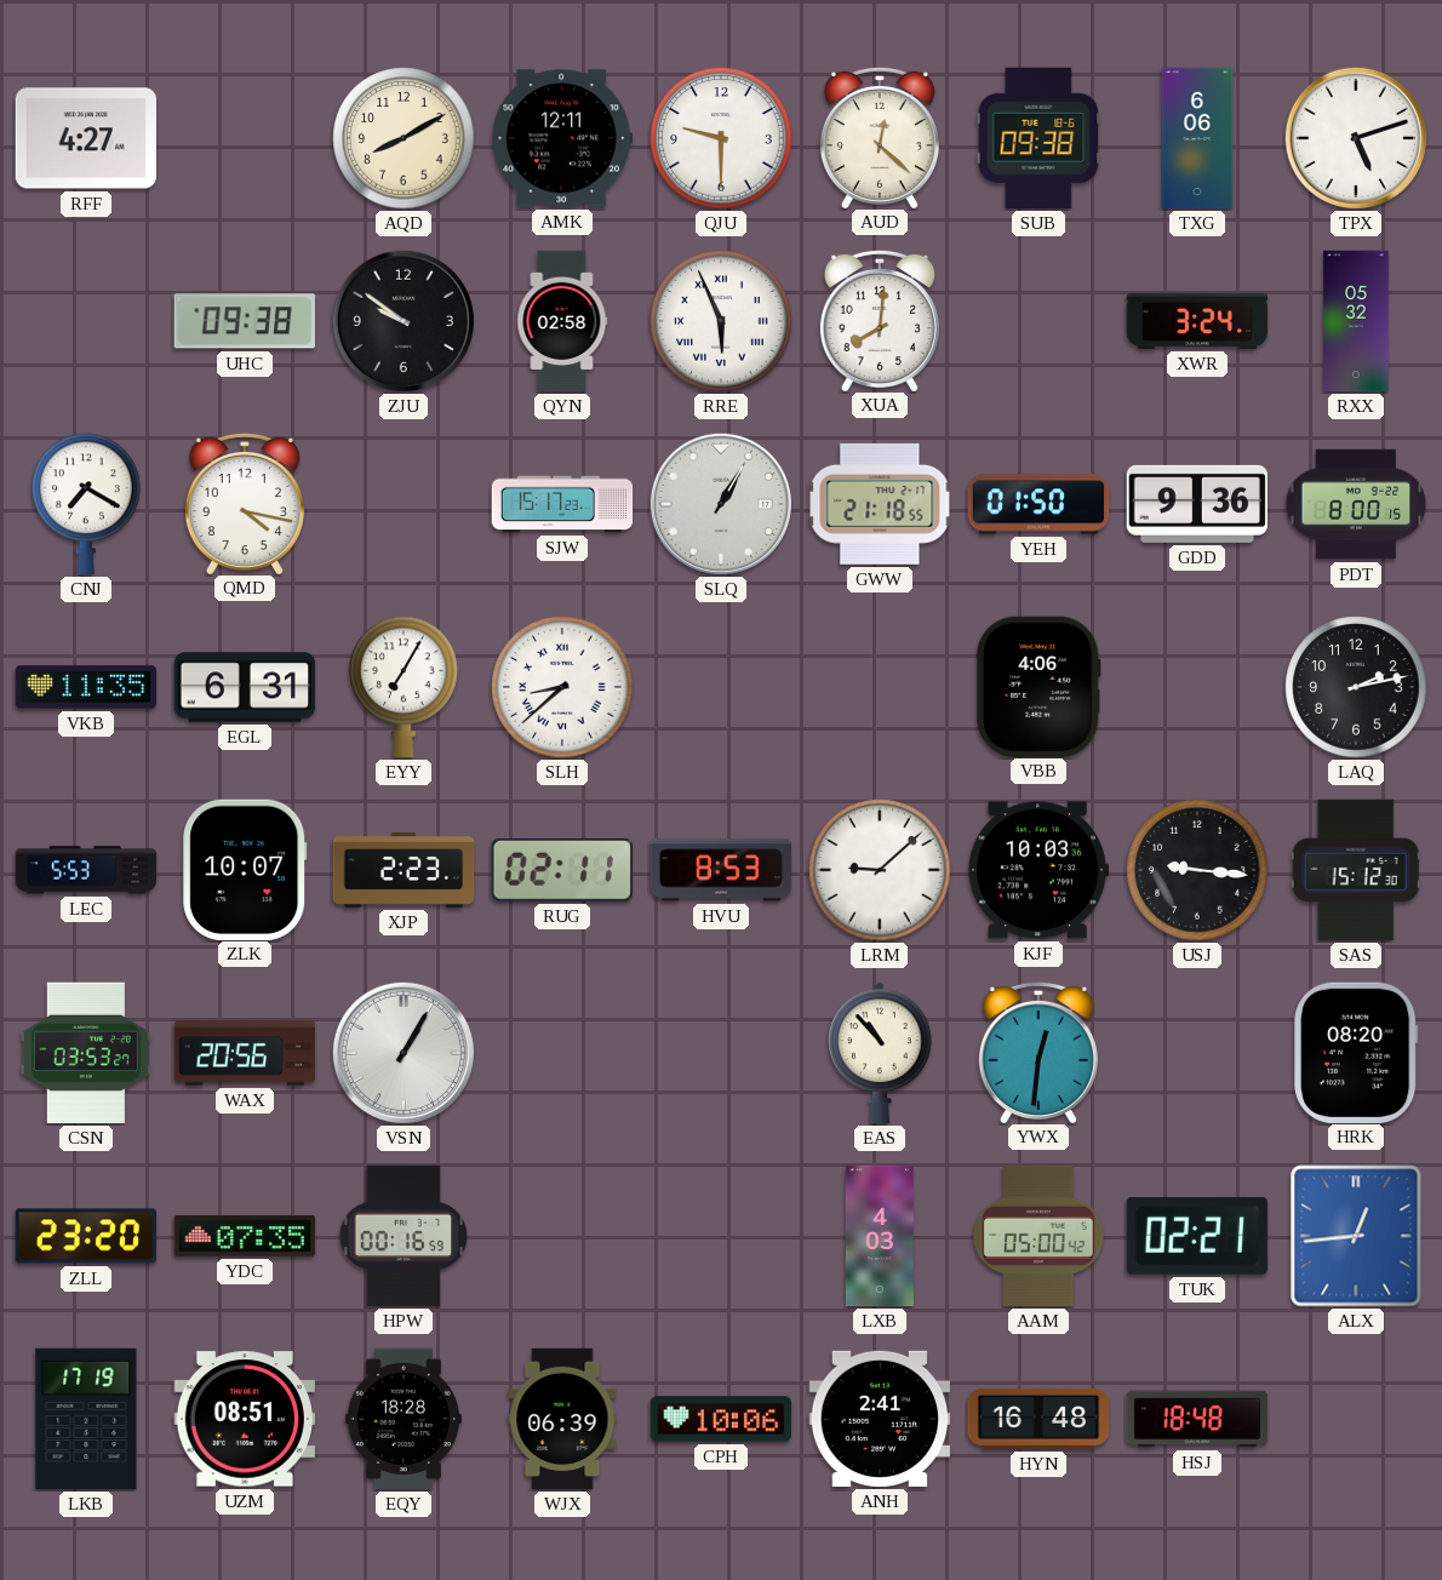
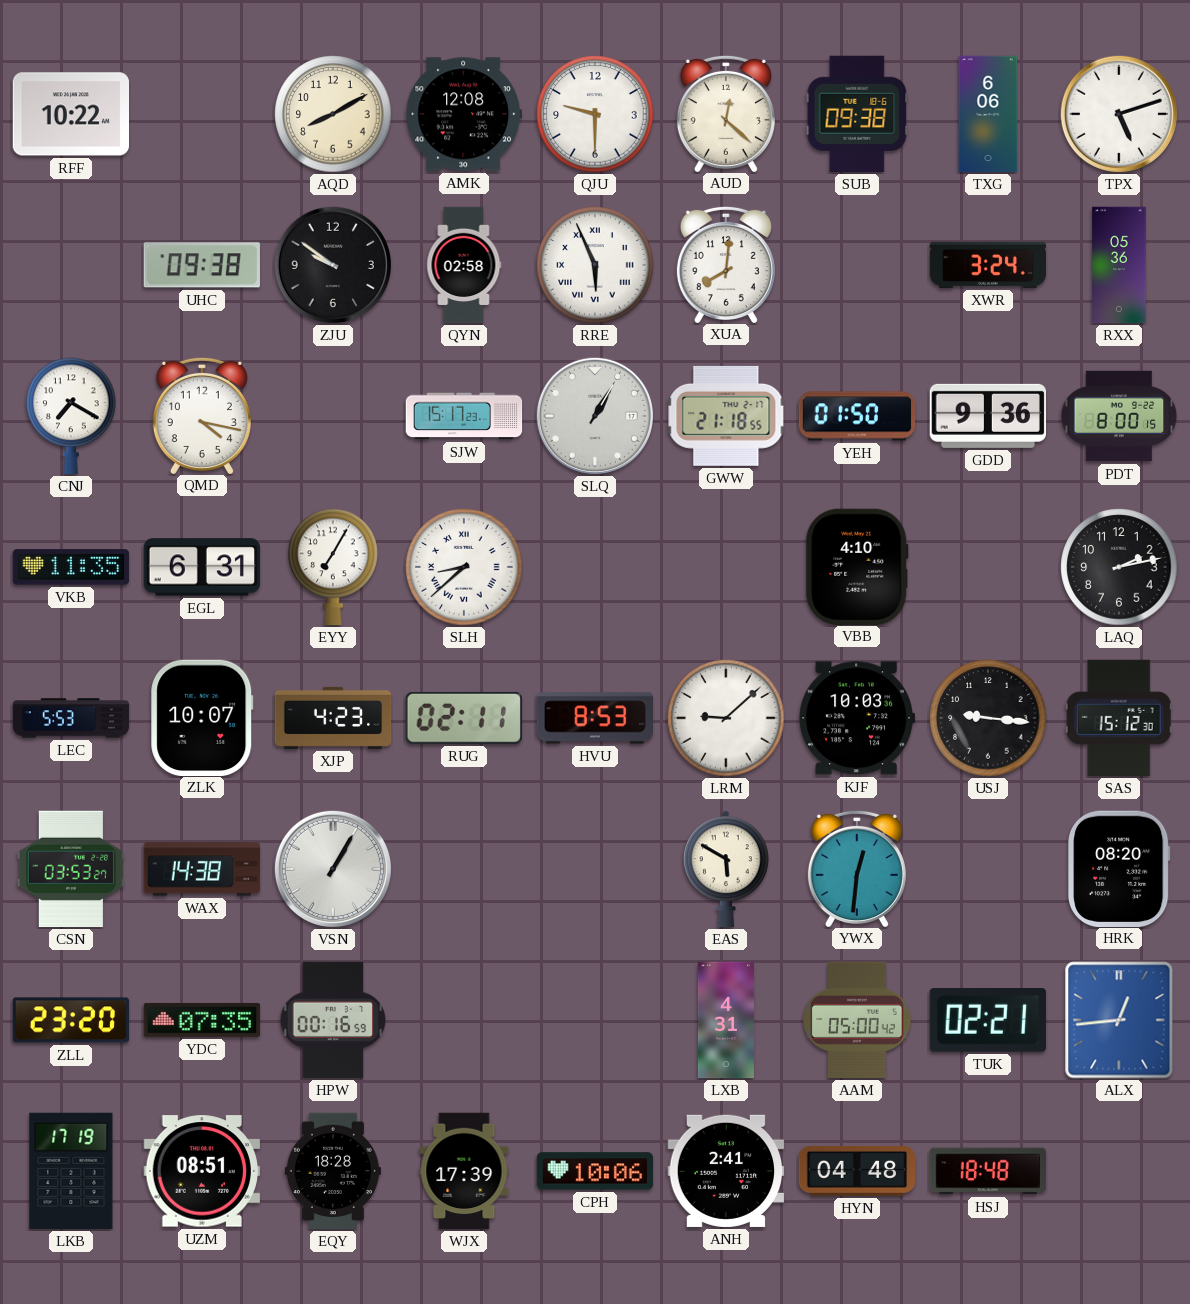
RFF: 4:27 -> 10:22
AMK: 12:11 -> 12:08
RXX: 05:32 -> 05:36
VBB: 4:06 -> 4:10
XJP: 2:23 -> 4:23
WAX: 20:56 -> 14:38
EAS: 10:53 -> 5:50
LXB: 4:03 -> 4:31
WJX: 06:39 -> 17:39
HYN: 16:48 -> 04:48
